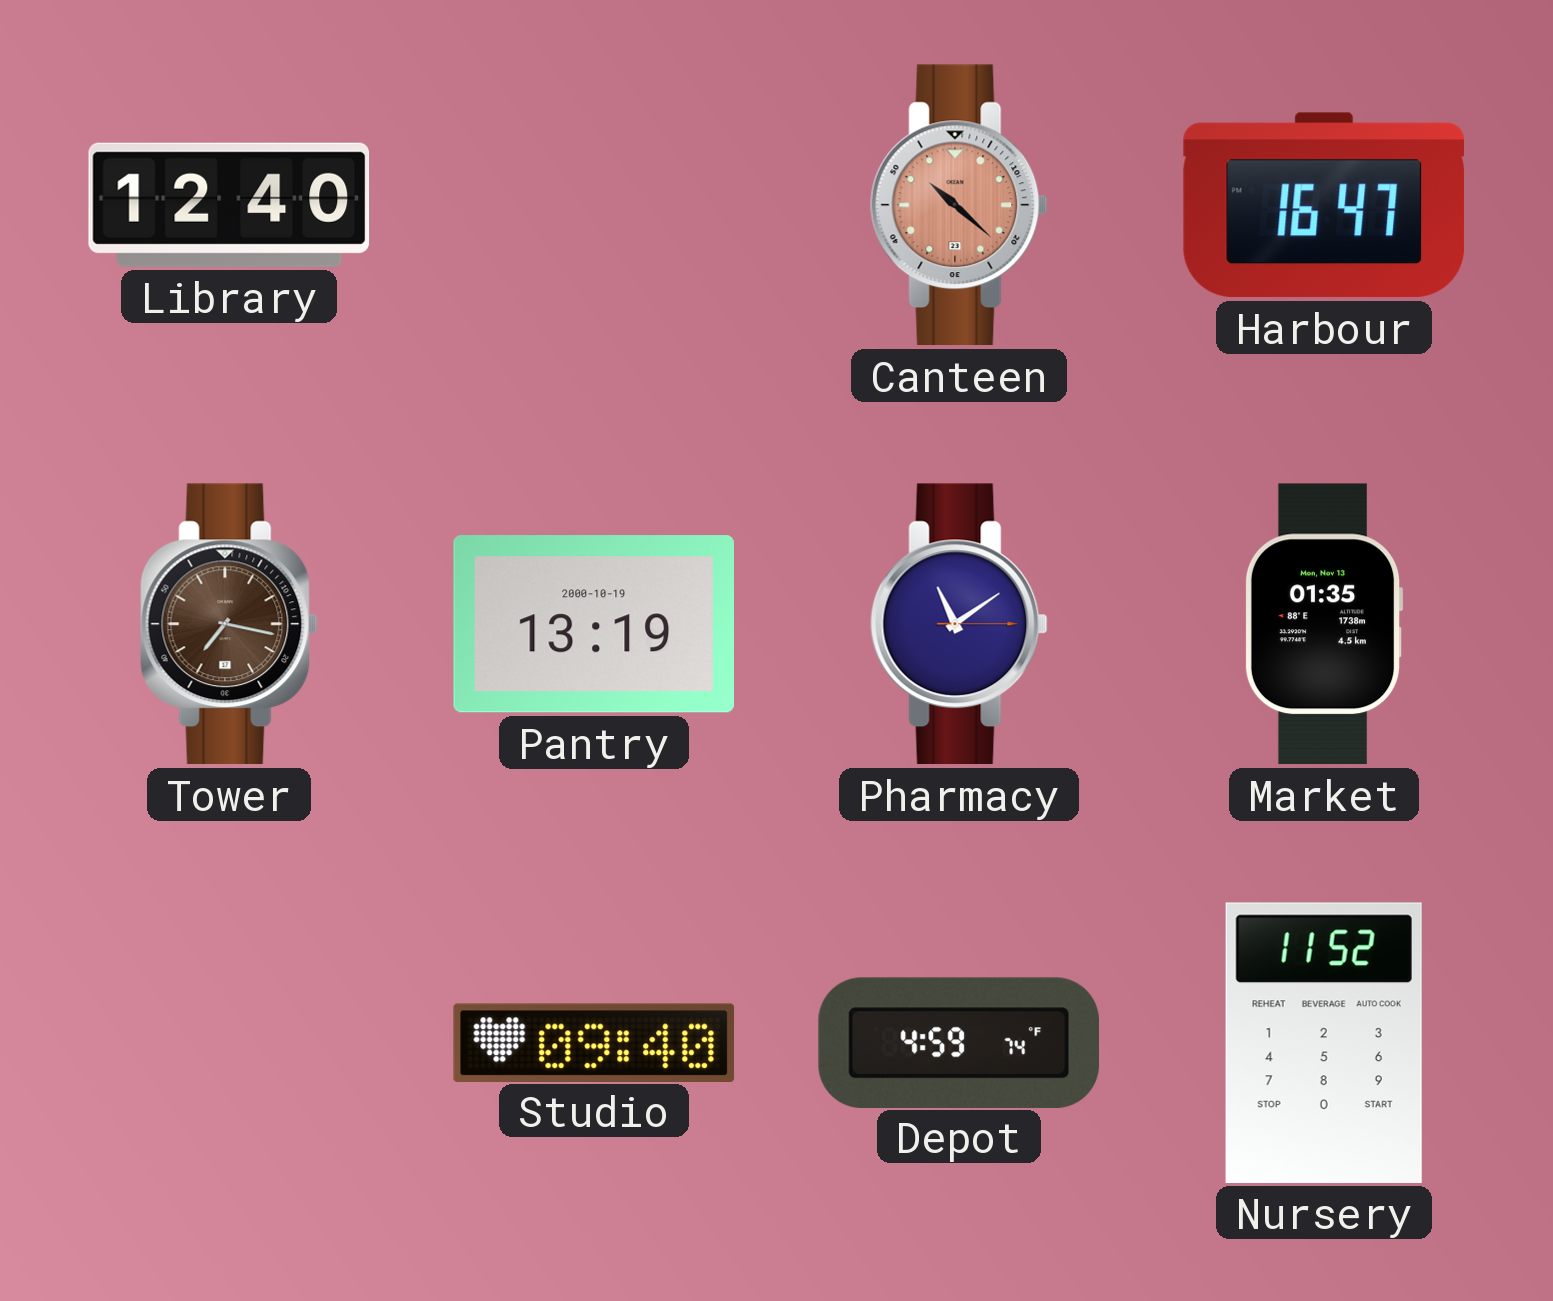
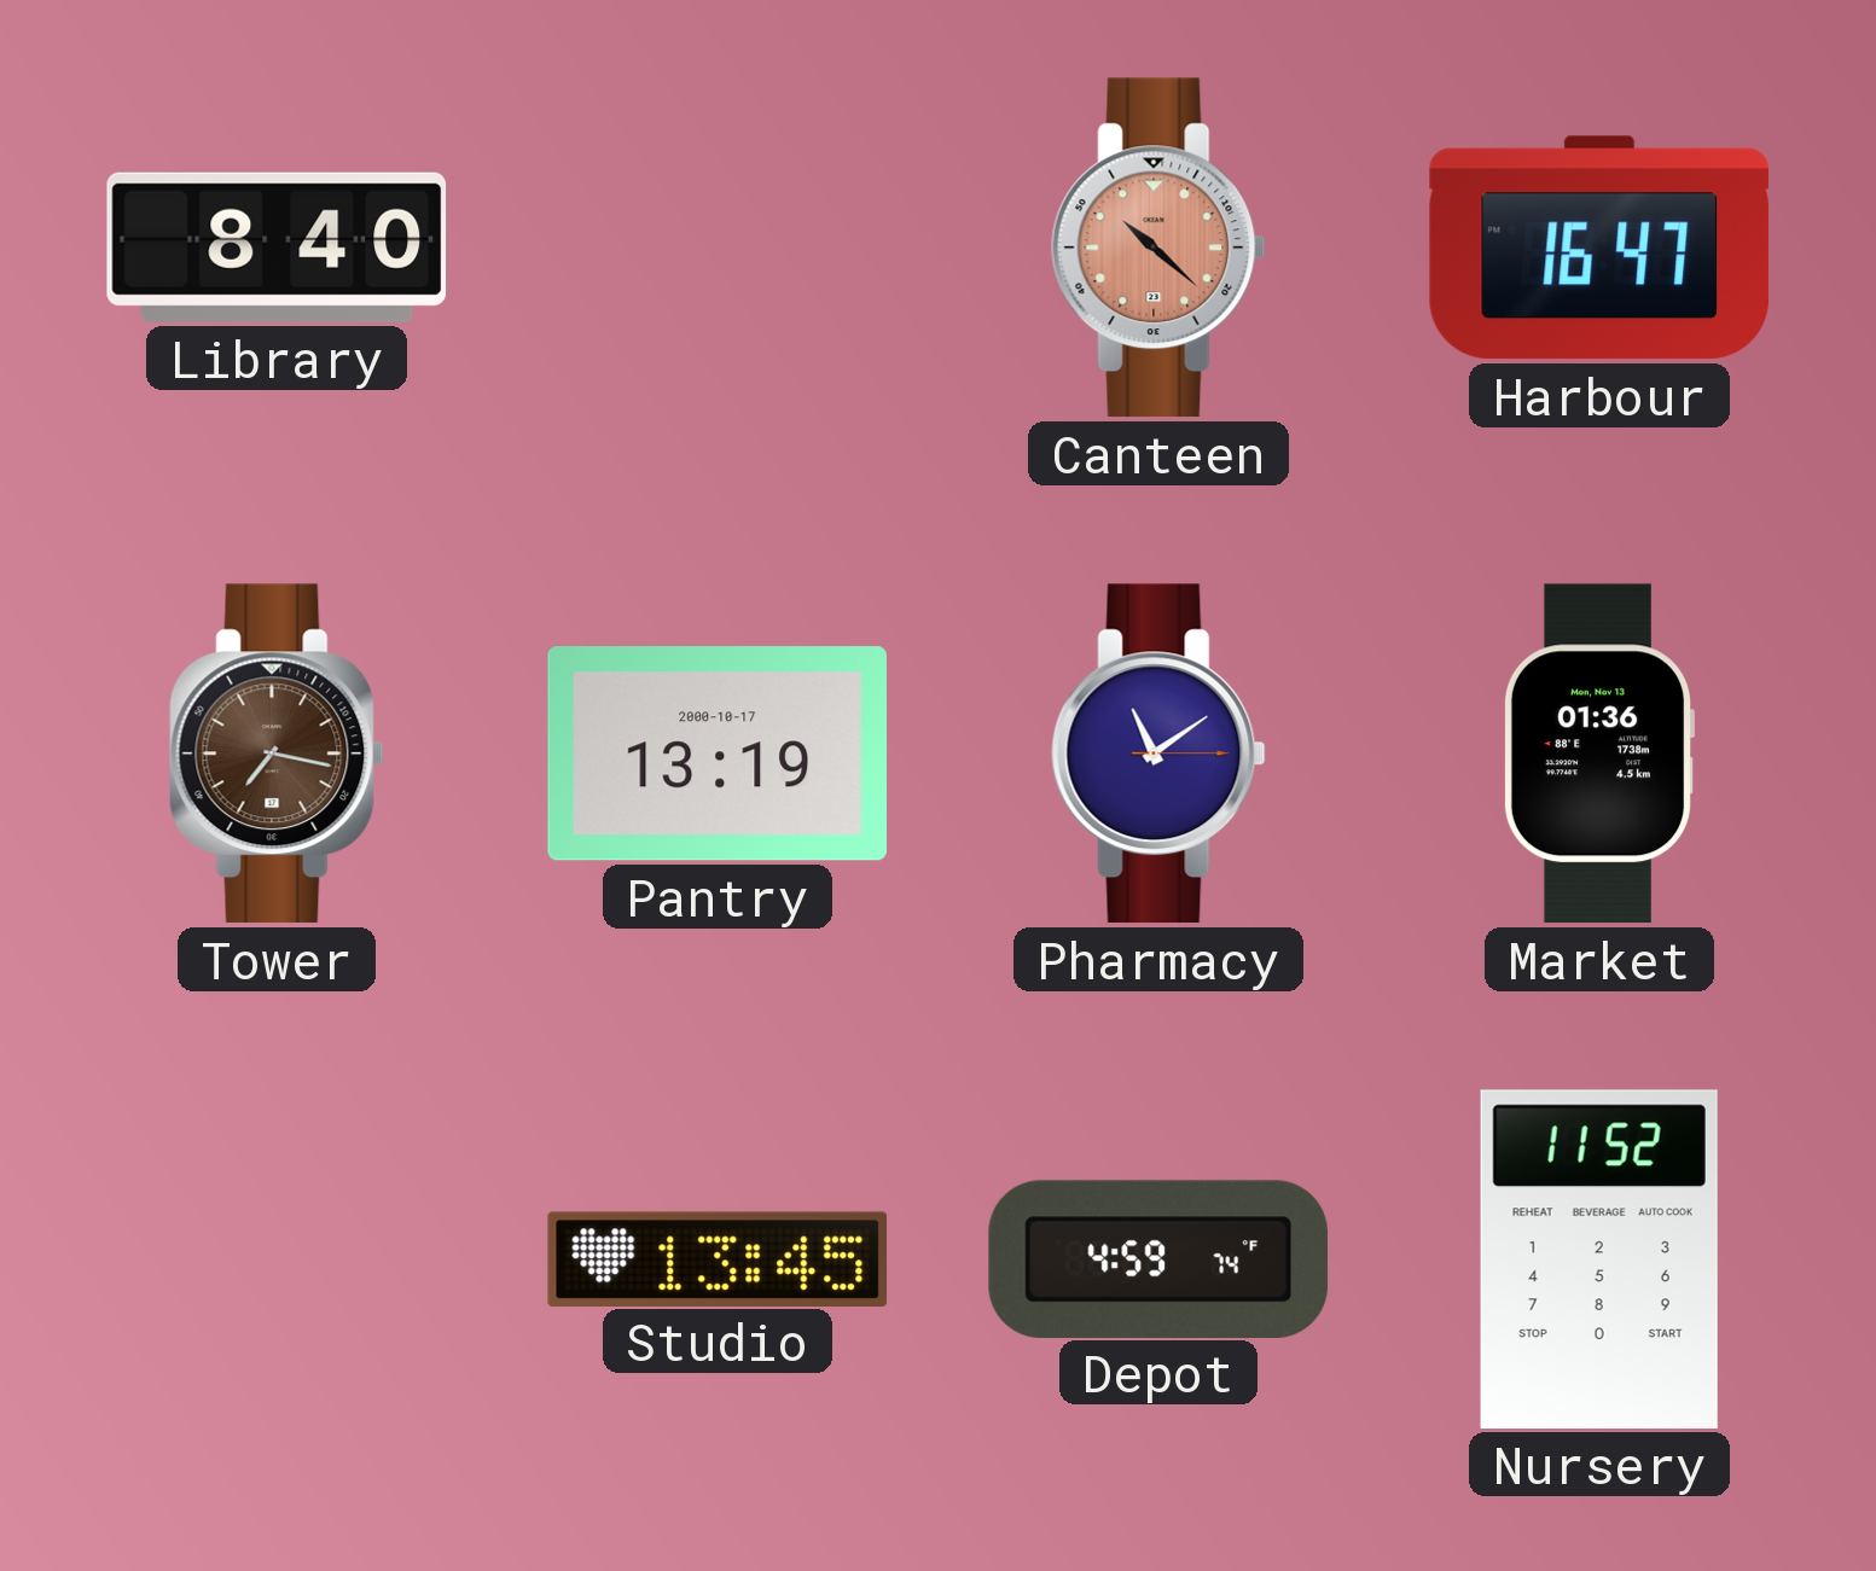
Library: 12:40 -> 8:40
Pantry date: 2000-10-19 -> 2000-10-17
Market: 01:35 -> 01:36
Studio: 09:40 -> 13:45
